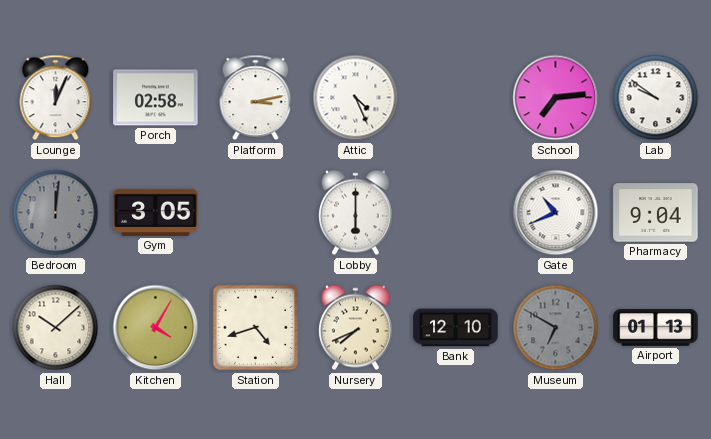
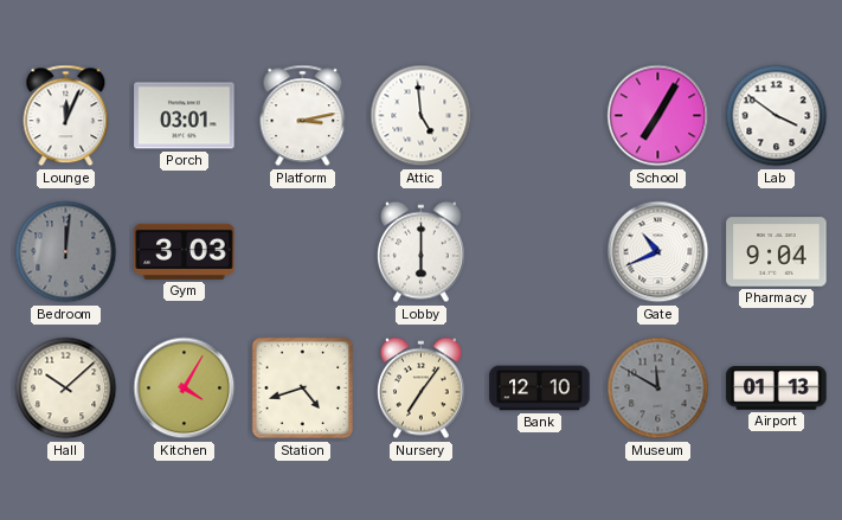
Porch: 02:58 -> 03:01
Attic: 4:26 -> 4:59
School: 7:14 -> 7:05
Lab: 9:51 -> 3:51
Gym: 3:05 -> 3:03
Nursery: 7:41 -> 7:06
Museum: 6:50 -> 11:50
